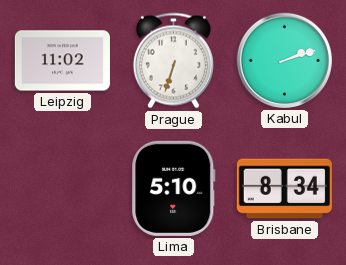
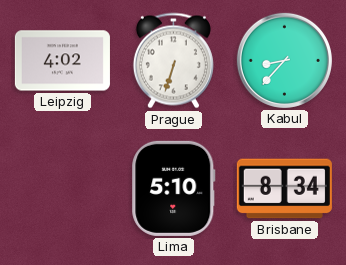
Leipzig: 11:02 -> 4:02
Kabul: 2:12 -> 8:37
